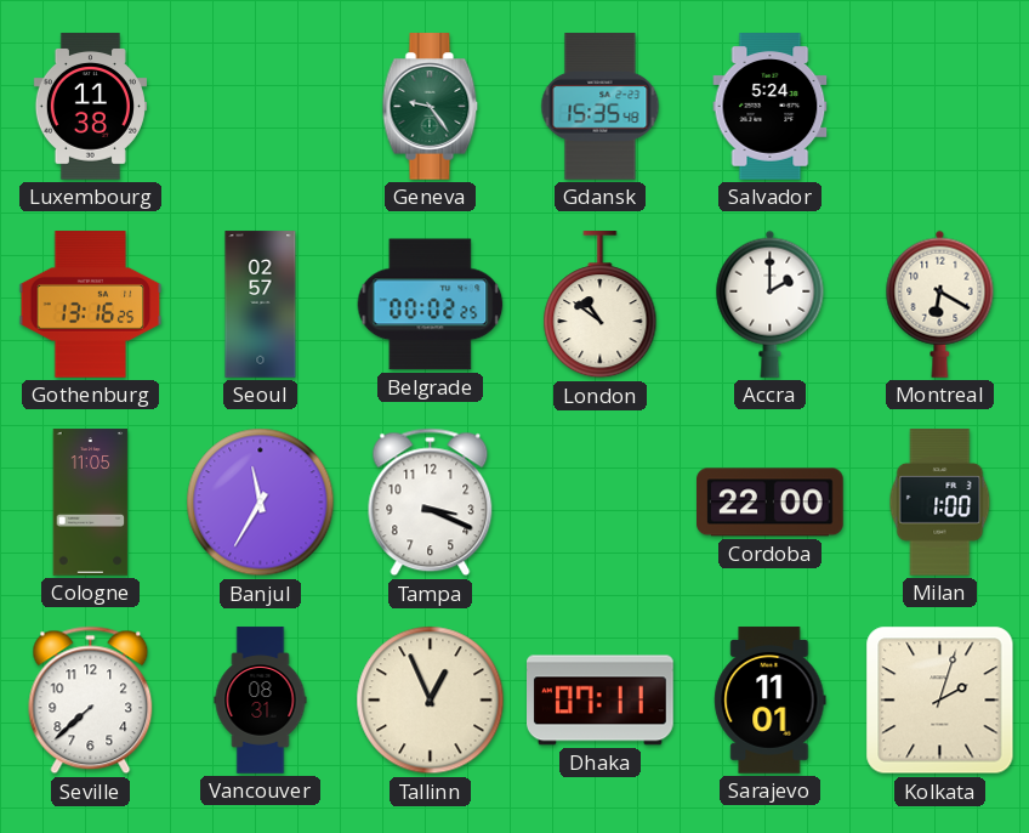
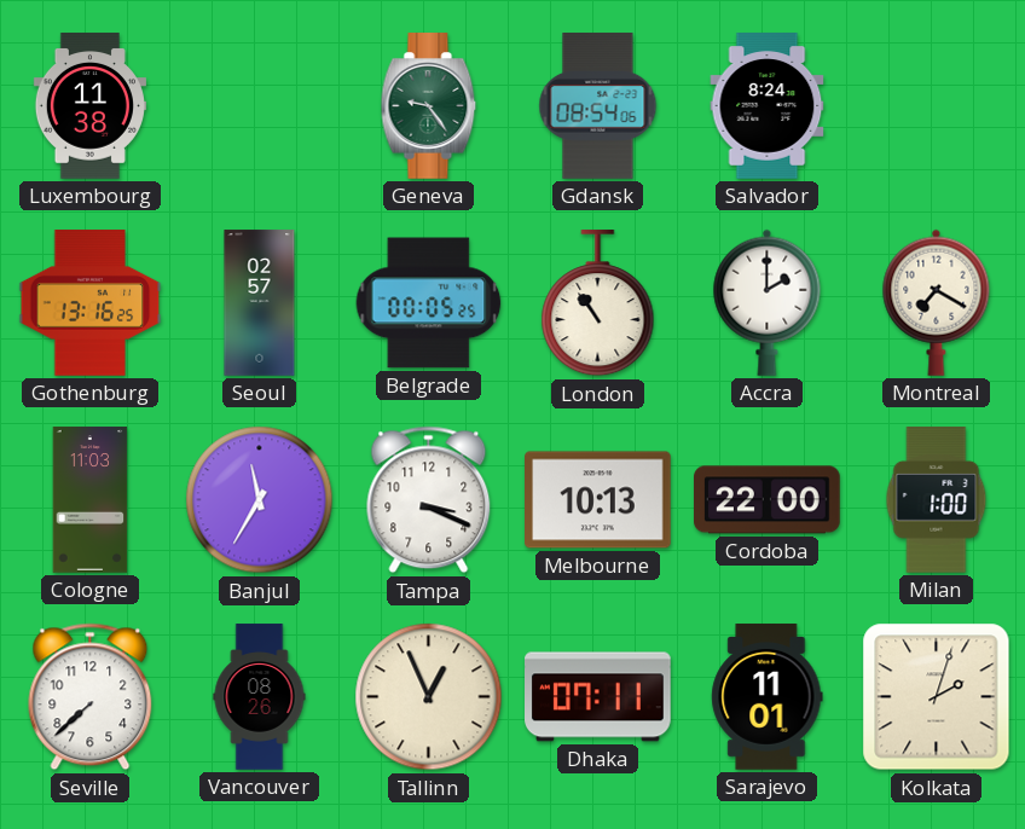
Gdansk: 15:35 -> 08:54
Salvador: 5:24 -> 8:24
Belgrade: 00:02 -> 00:05
London: 10:51 -> 10:54
Montreal: 6:20 -> 7:20
Cologne: 11:05 -> 11:03
Melbourne: none -> 10:13
Vancouver: 08:31 -> 08:26
